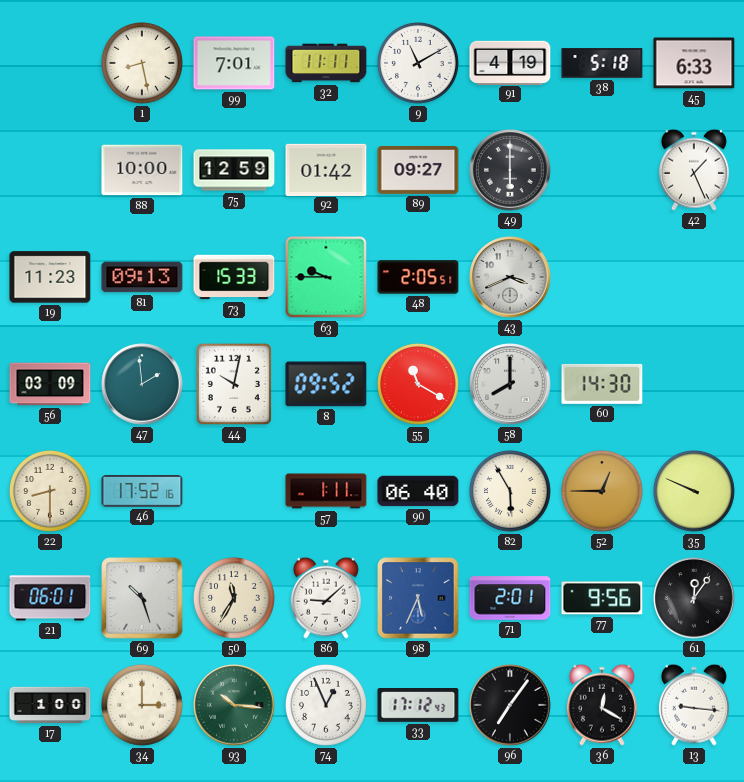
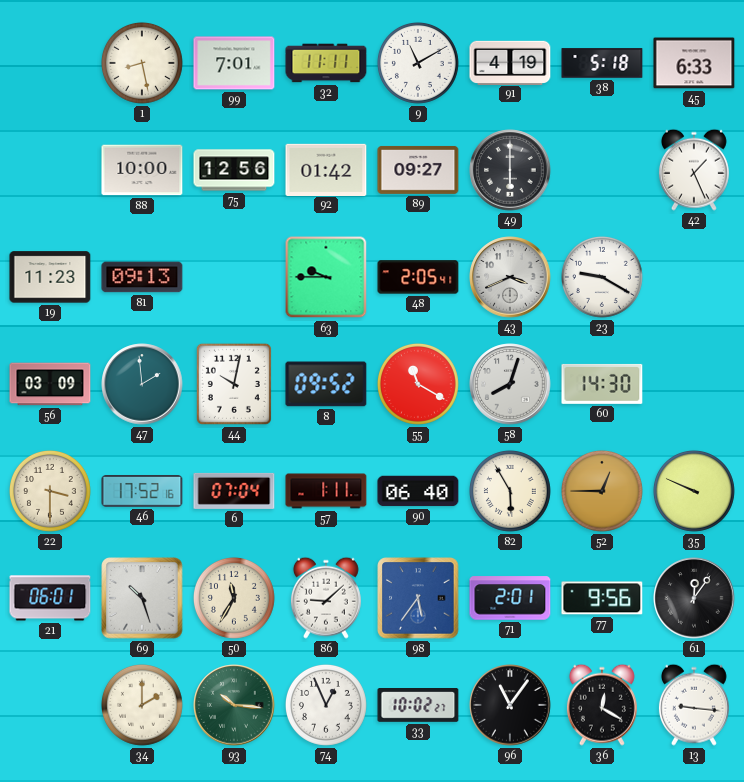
75: 12:59 -> 12:56
73: 15:33 -> none
48: 2:05:51 -> 2:05:41
23: none -> 9:20
58: 8:00 -> 8:03
22: 8:30 -> 3:30
6: none -> 07:04
98: 5:34 -> 5:36
17: 1:00 -> none
34: 3:00 -> 2:00
33: 17:12 -> 10:02
96: 7:06 -> 11:06
